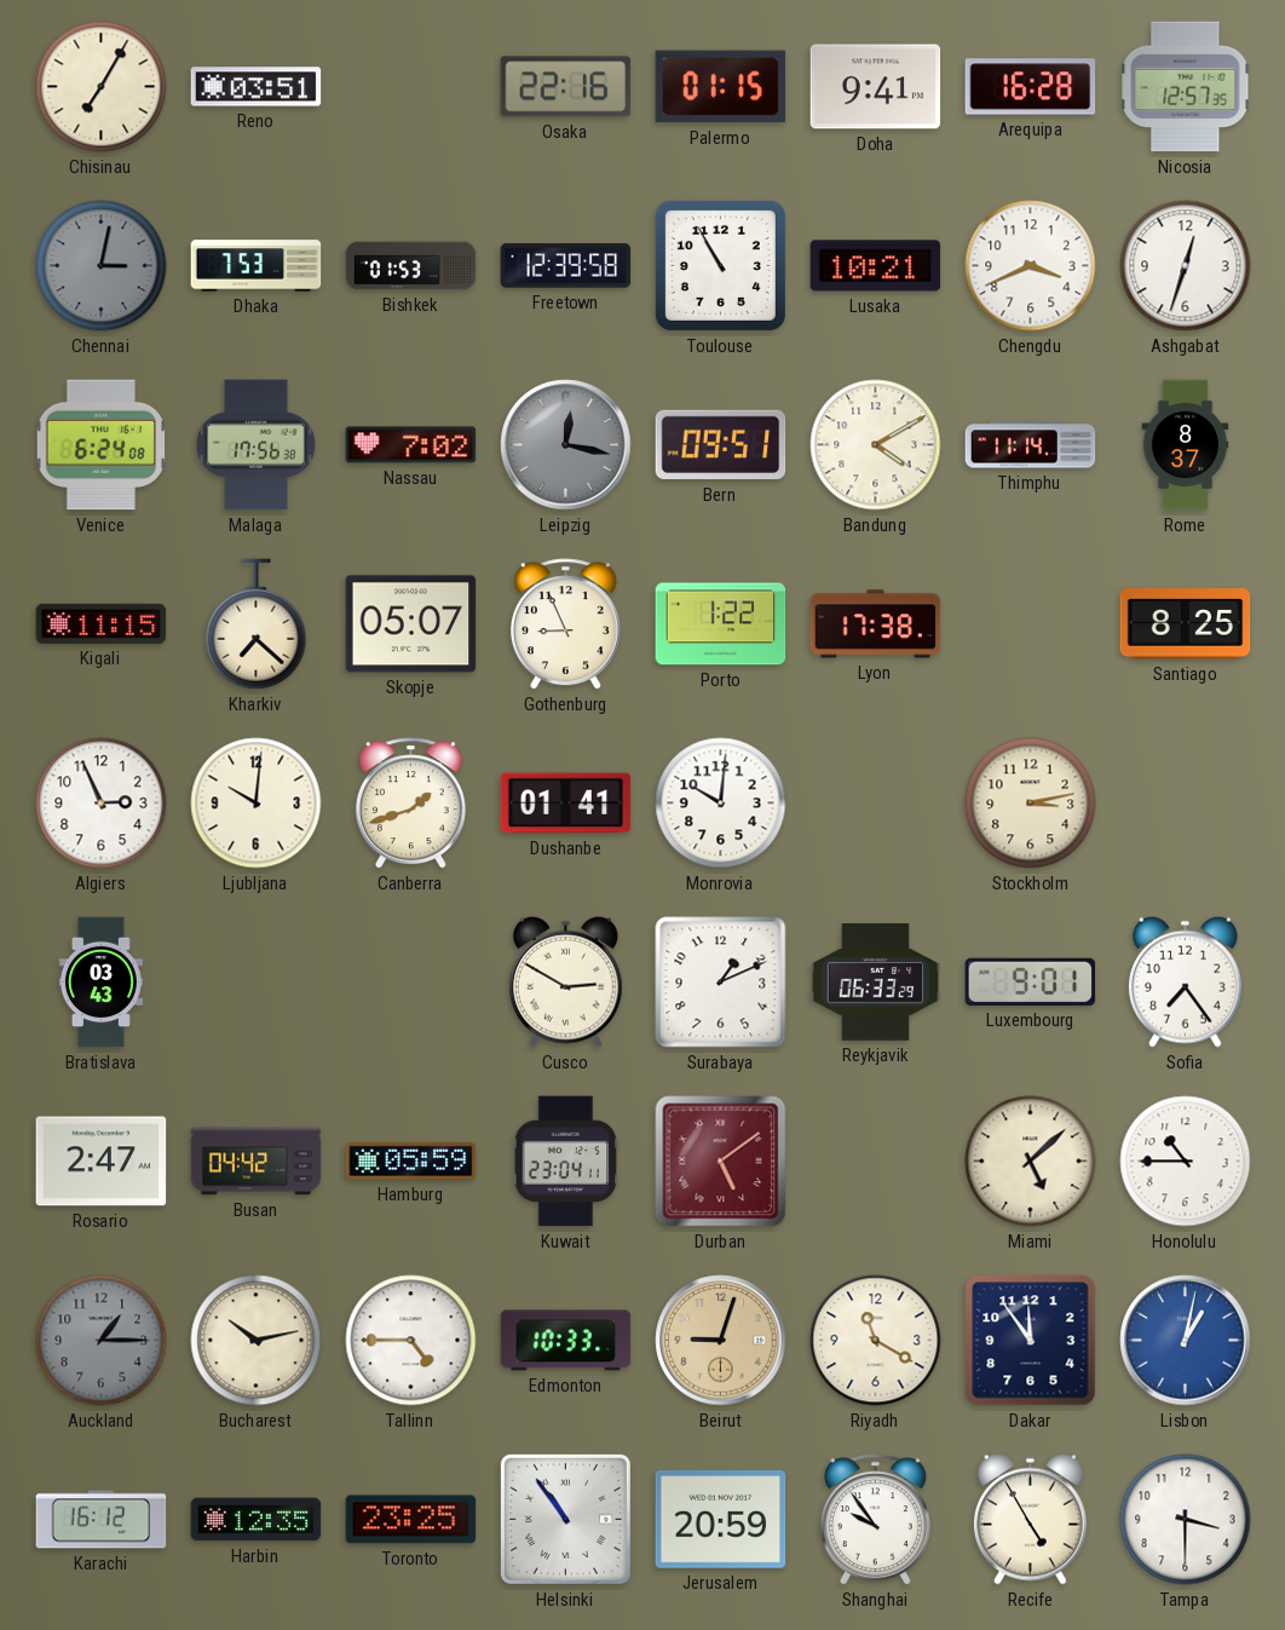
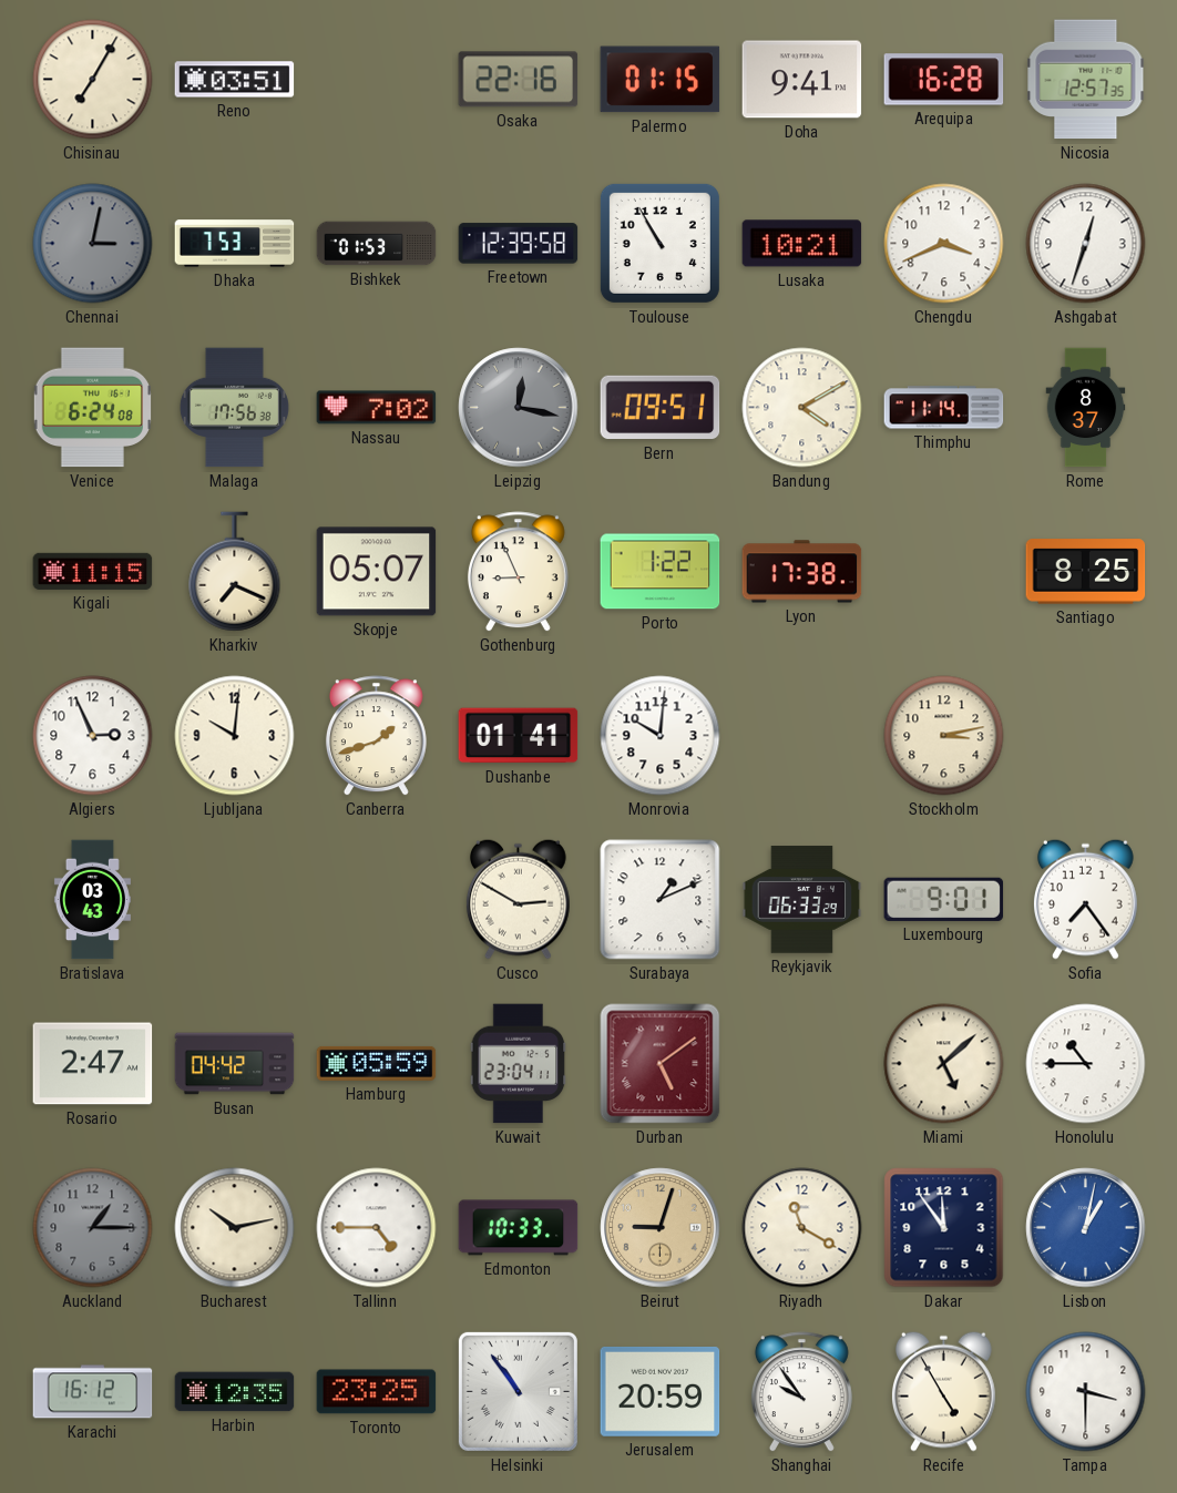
Kharkiv: 7:22 -> 7:19
